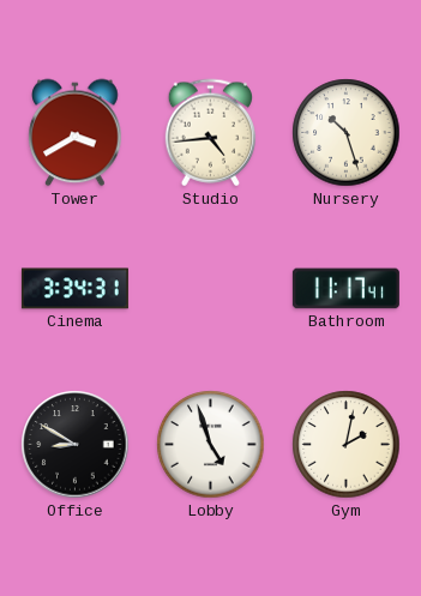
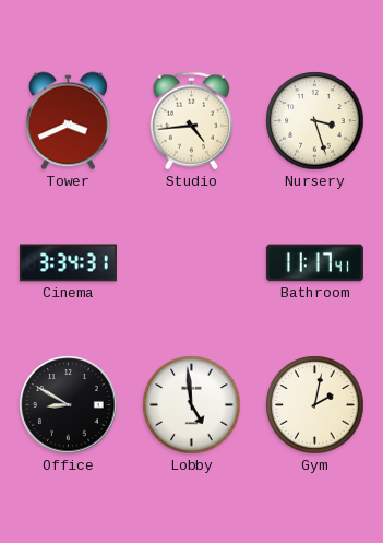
Tower: 3:40 -> 3:41
Nursery: 10:27 -> 3:27
Lobby: 4:57 -> 4:59
